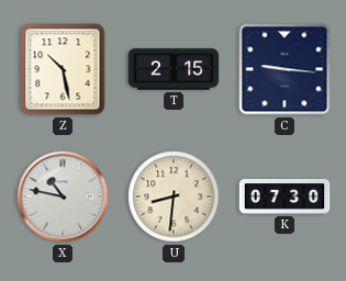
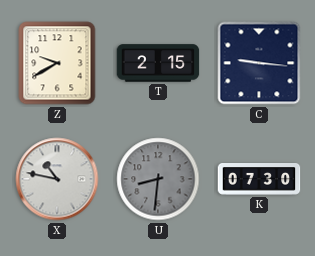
Z: 10:28 -> 9:40
U dial: cream -> grey
